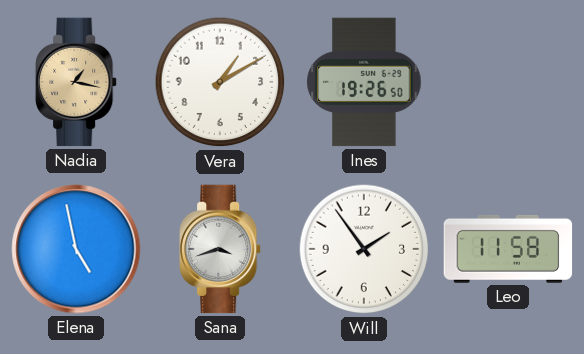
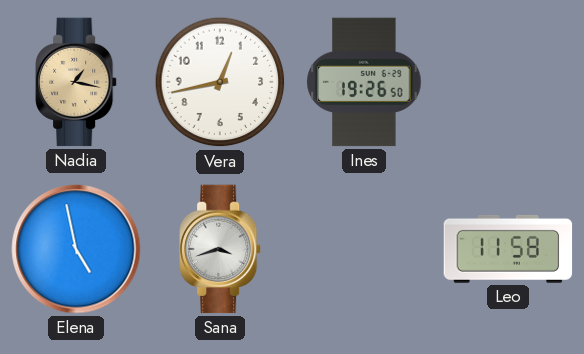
Vera: 1:10 -> 12:43
Will: 1:54 -> none
